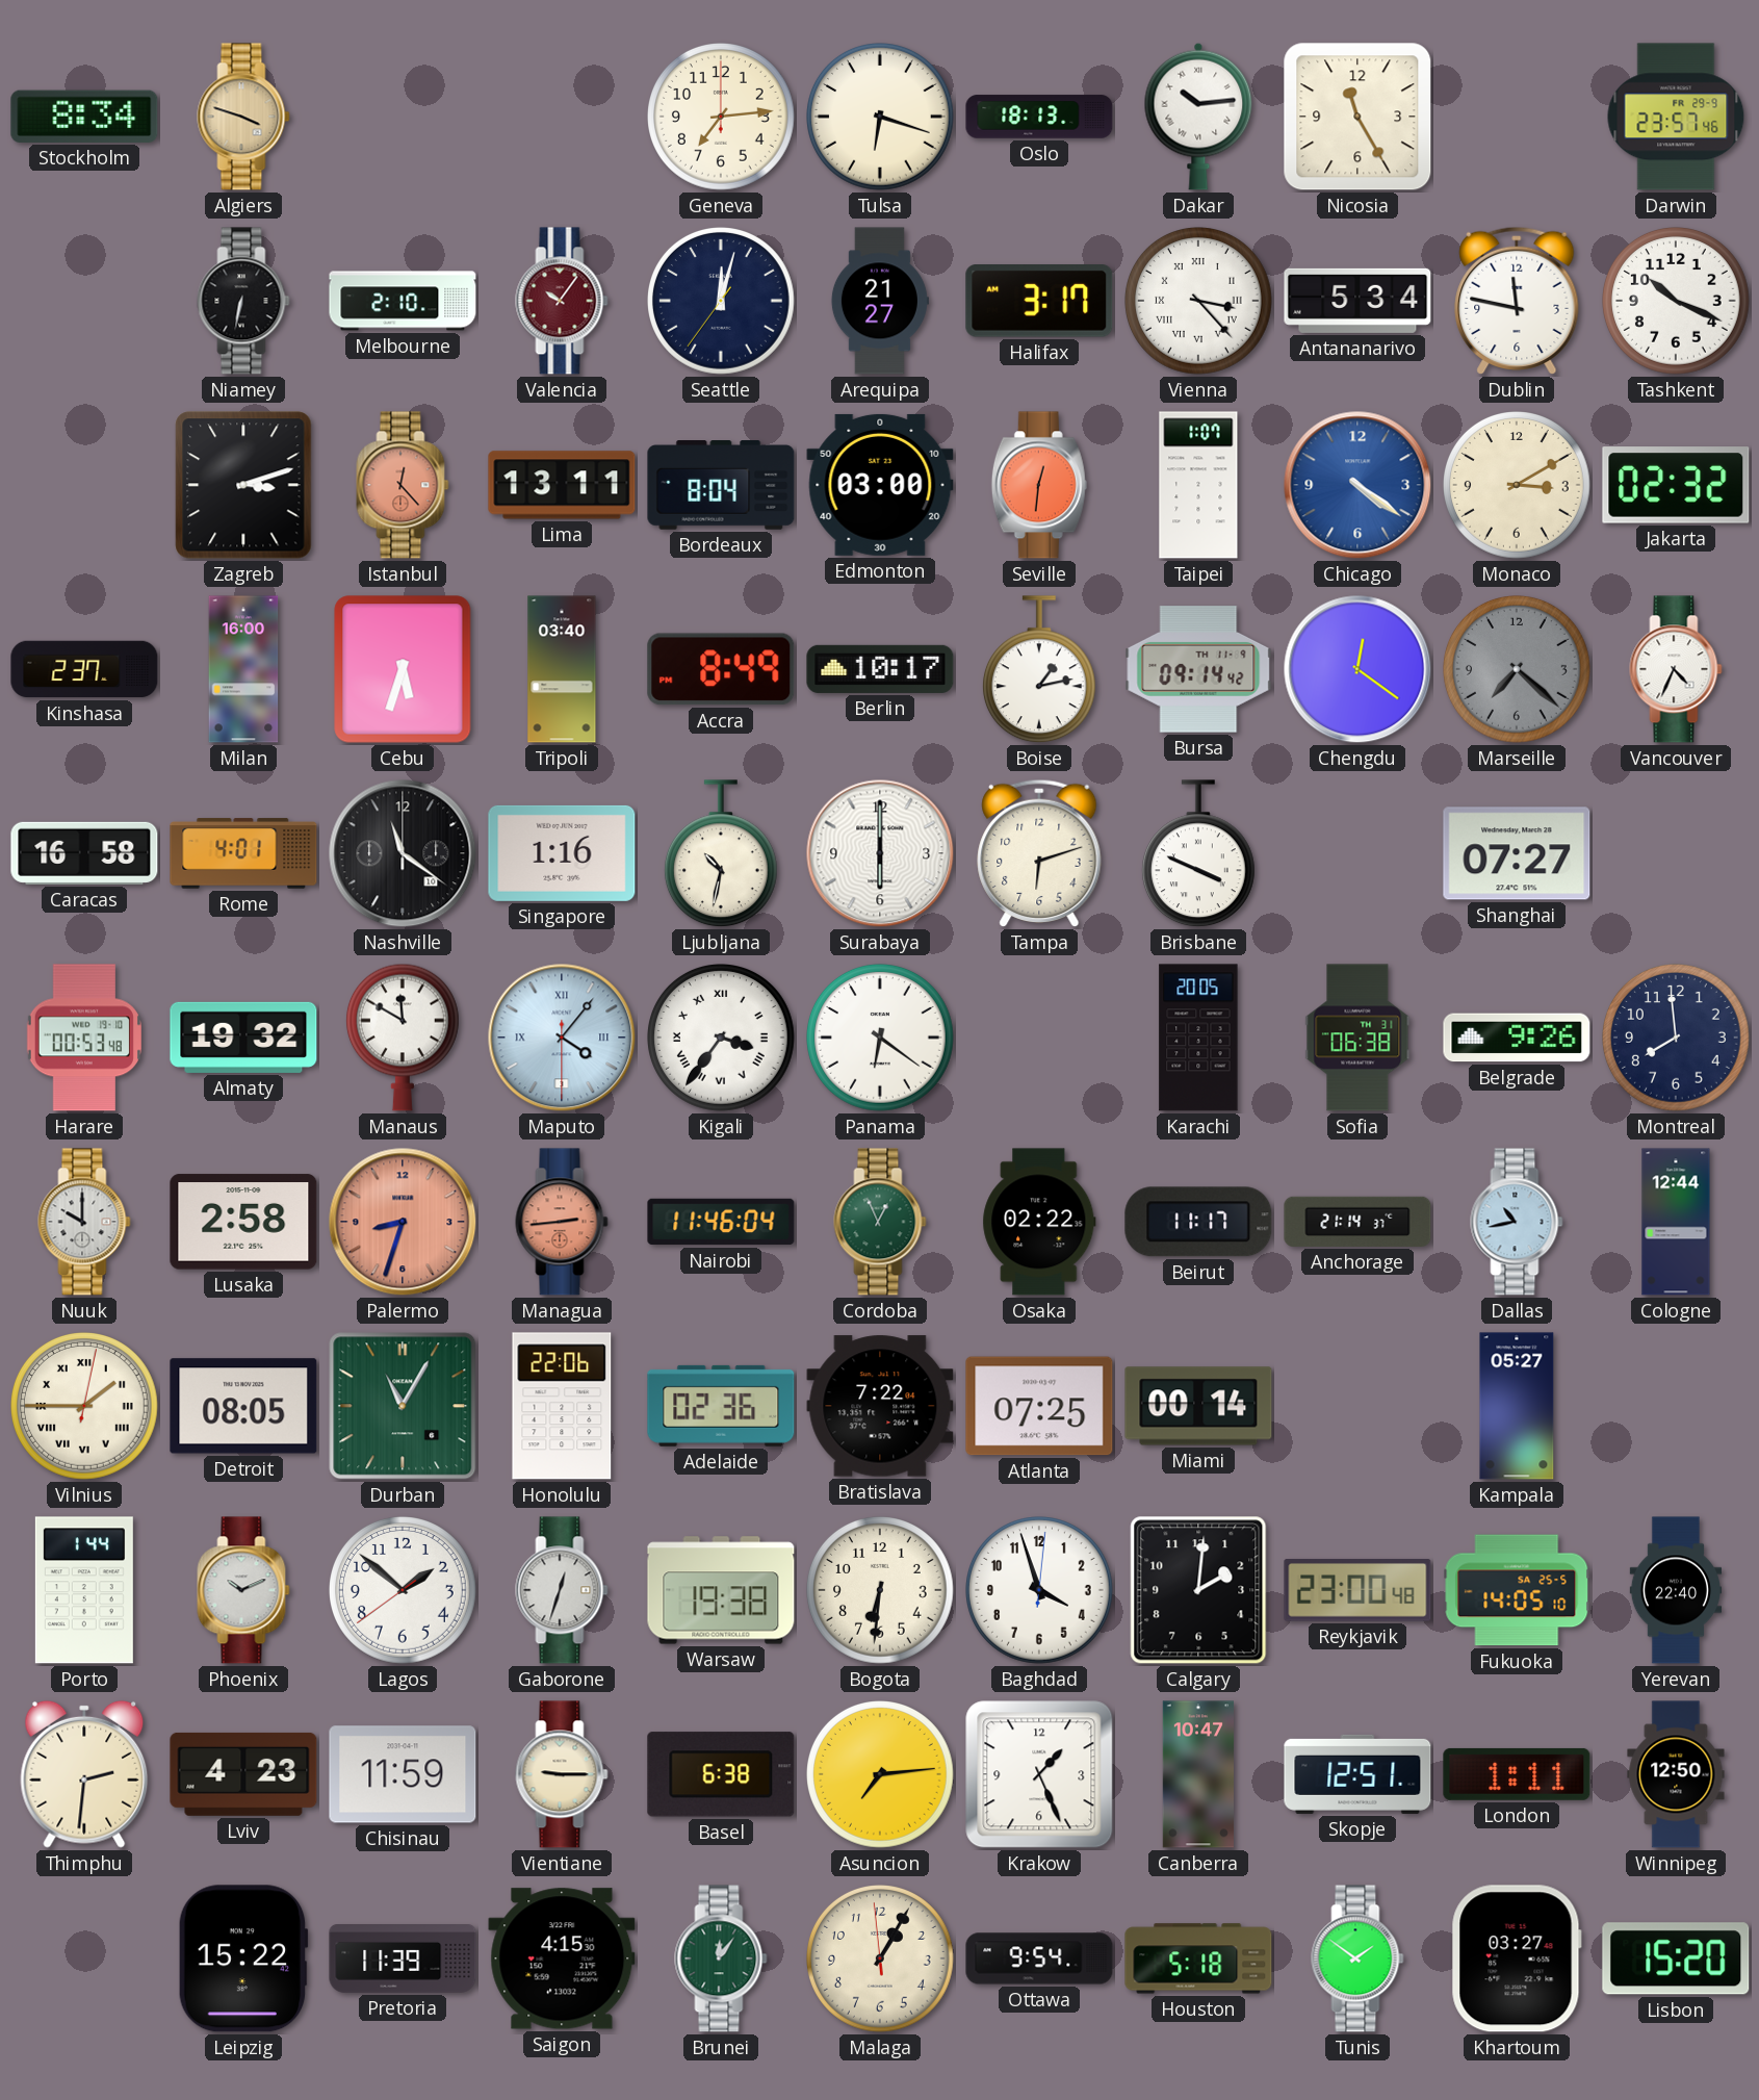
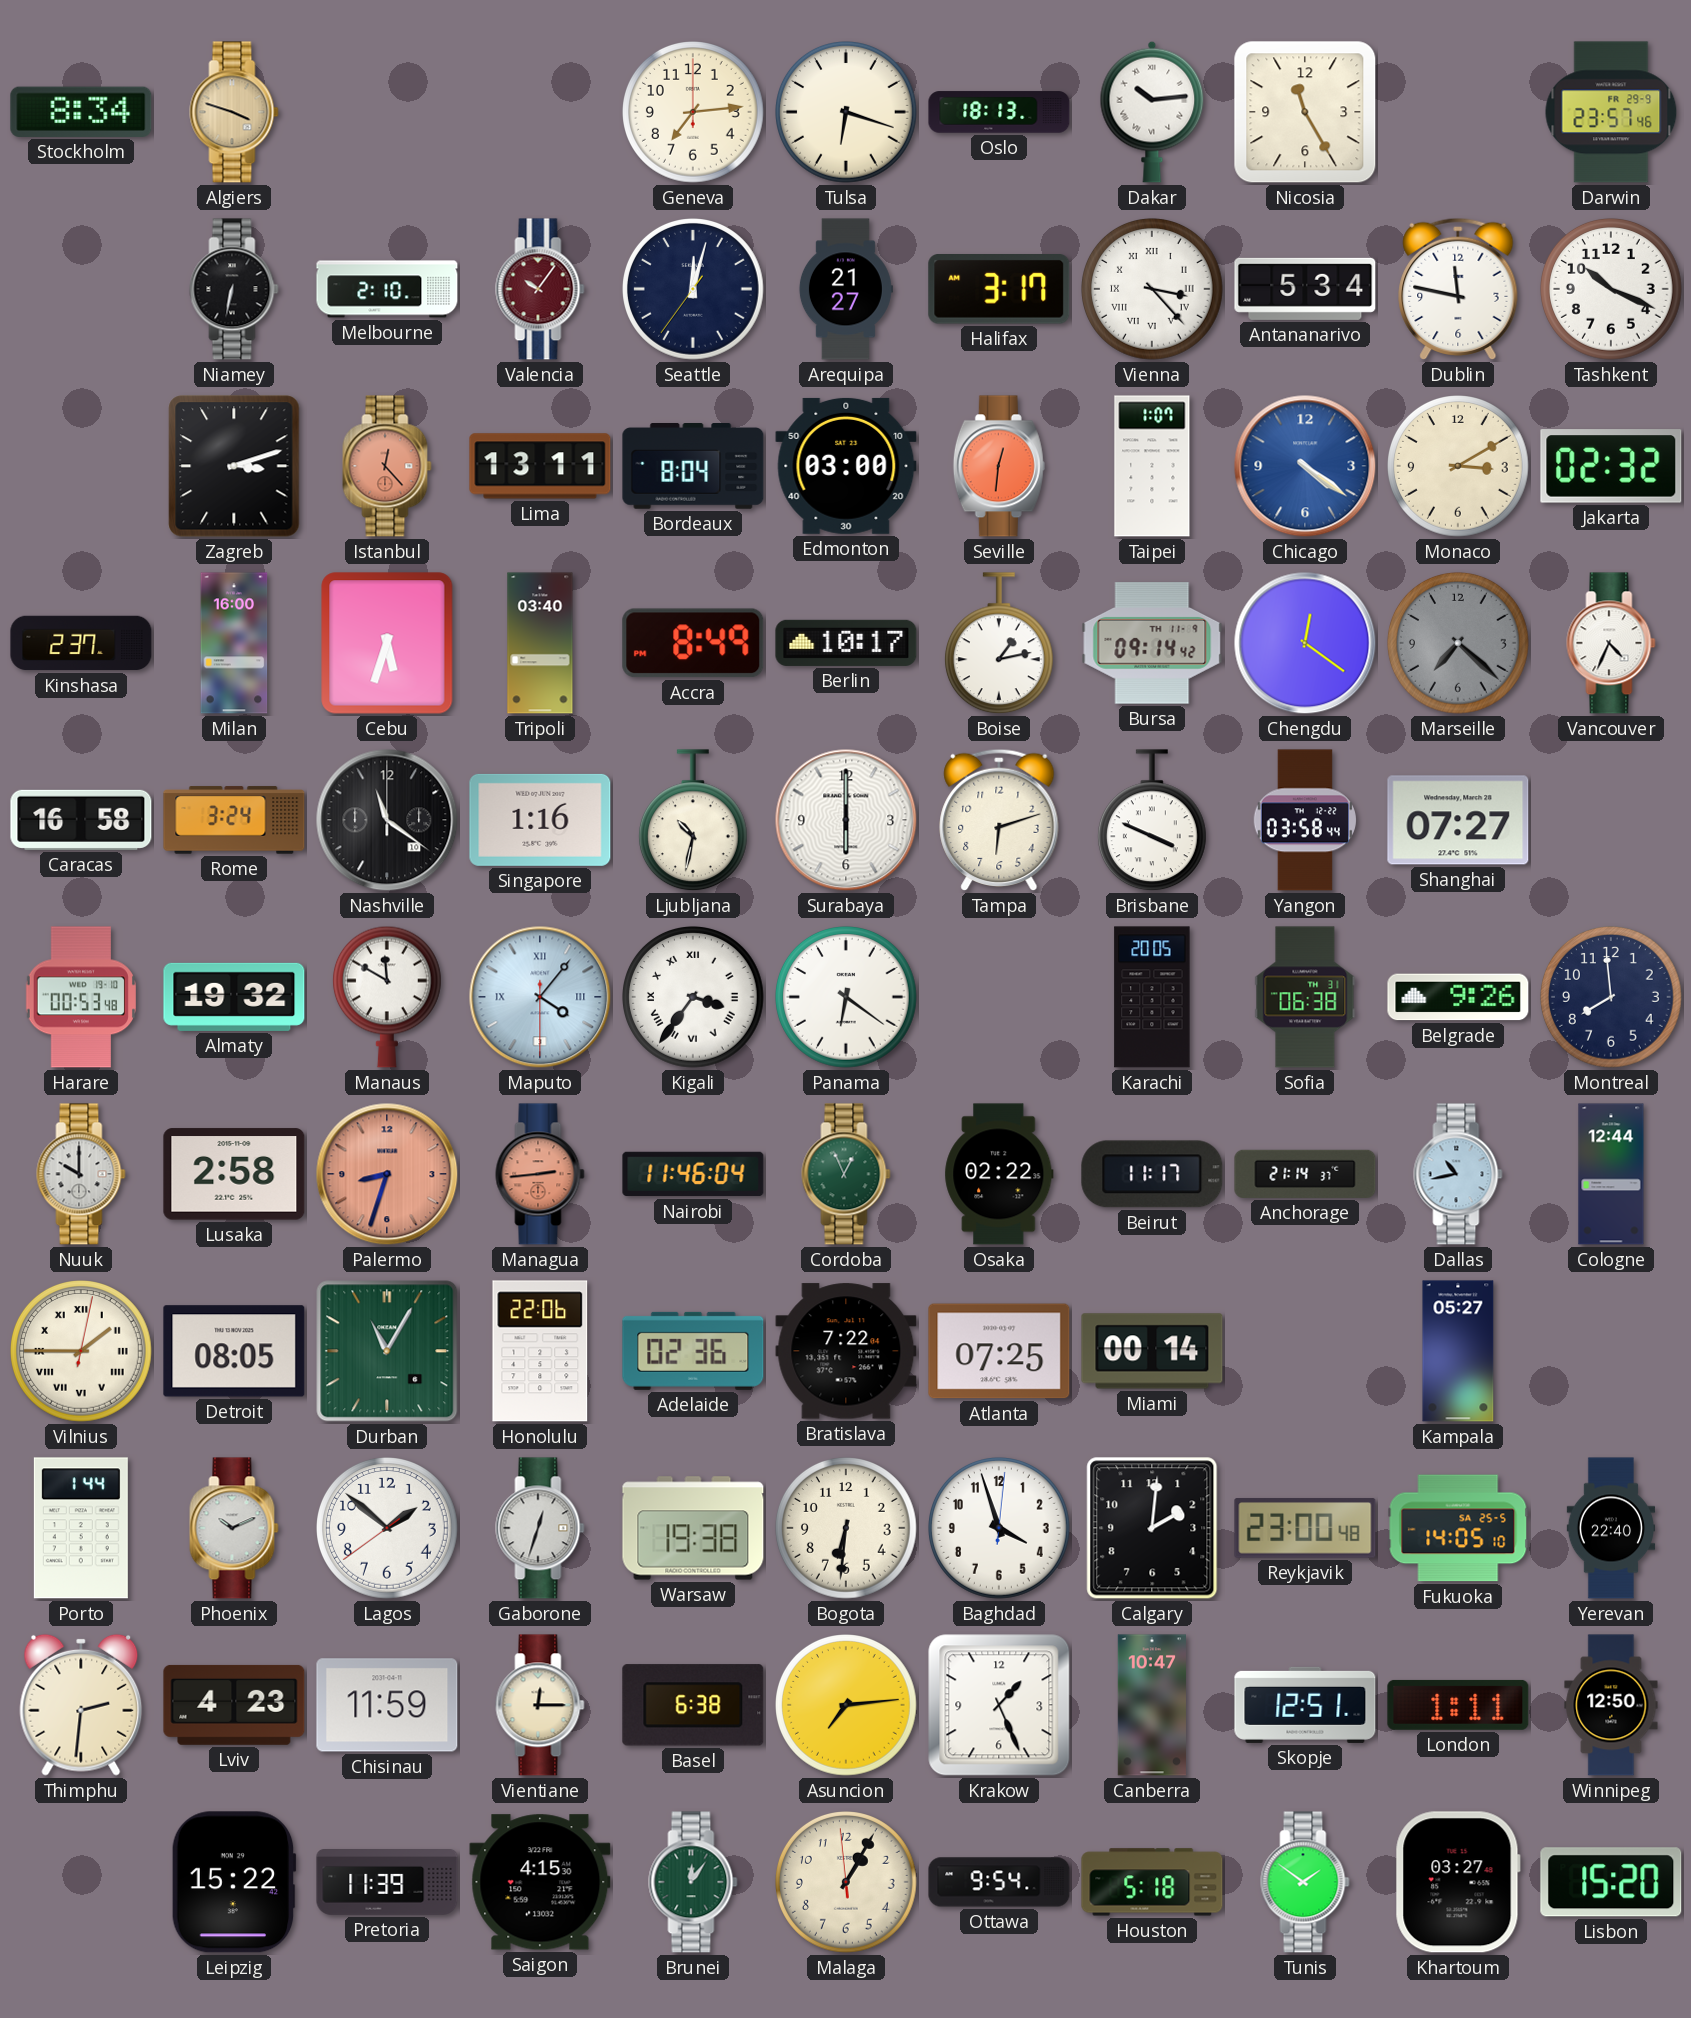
Rome: 4:01 -> 3:24
Yangon: none -> 03:58
Vientiane: 9:15 -> 12:15
